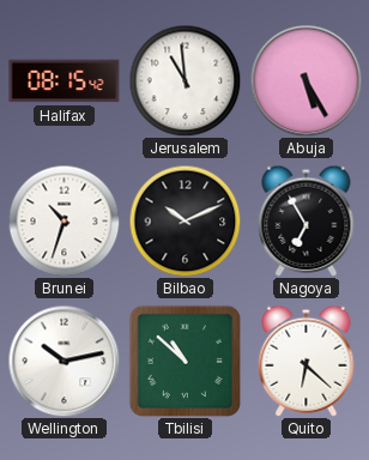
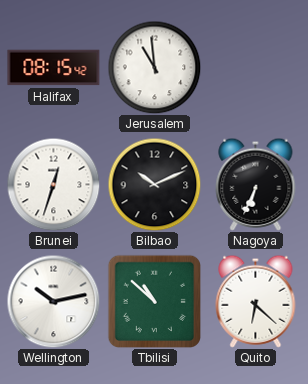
Abuja: 5:25 -> none
Brunei: 10:33 -> 12:33
Nagoya: 6:55 -> 6:34
